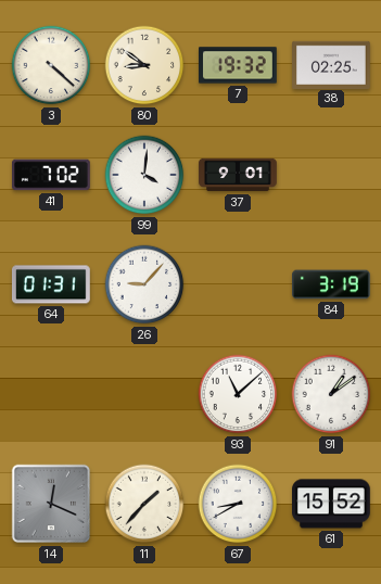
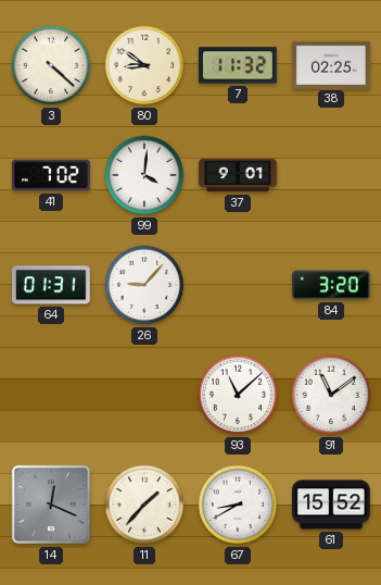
7: 19:32 -> 11:32
84: 3:19 -> 3:20
91: 1:09 -> 11:09
